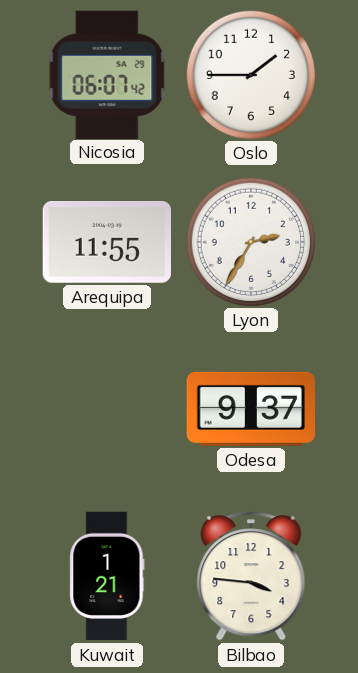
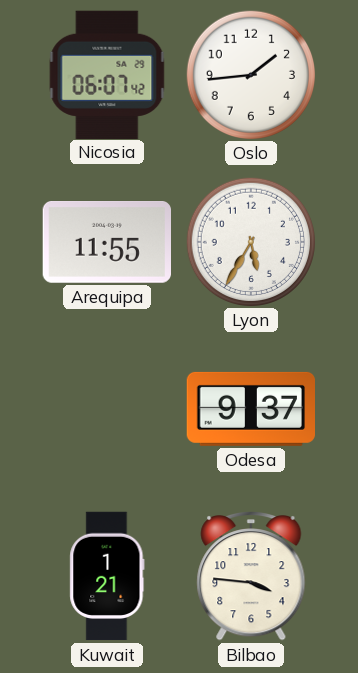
Oslo: 1:45 -> 1:44
Lyon: 2:35 -> 5:35
